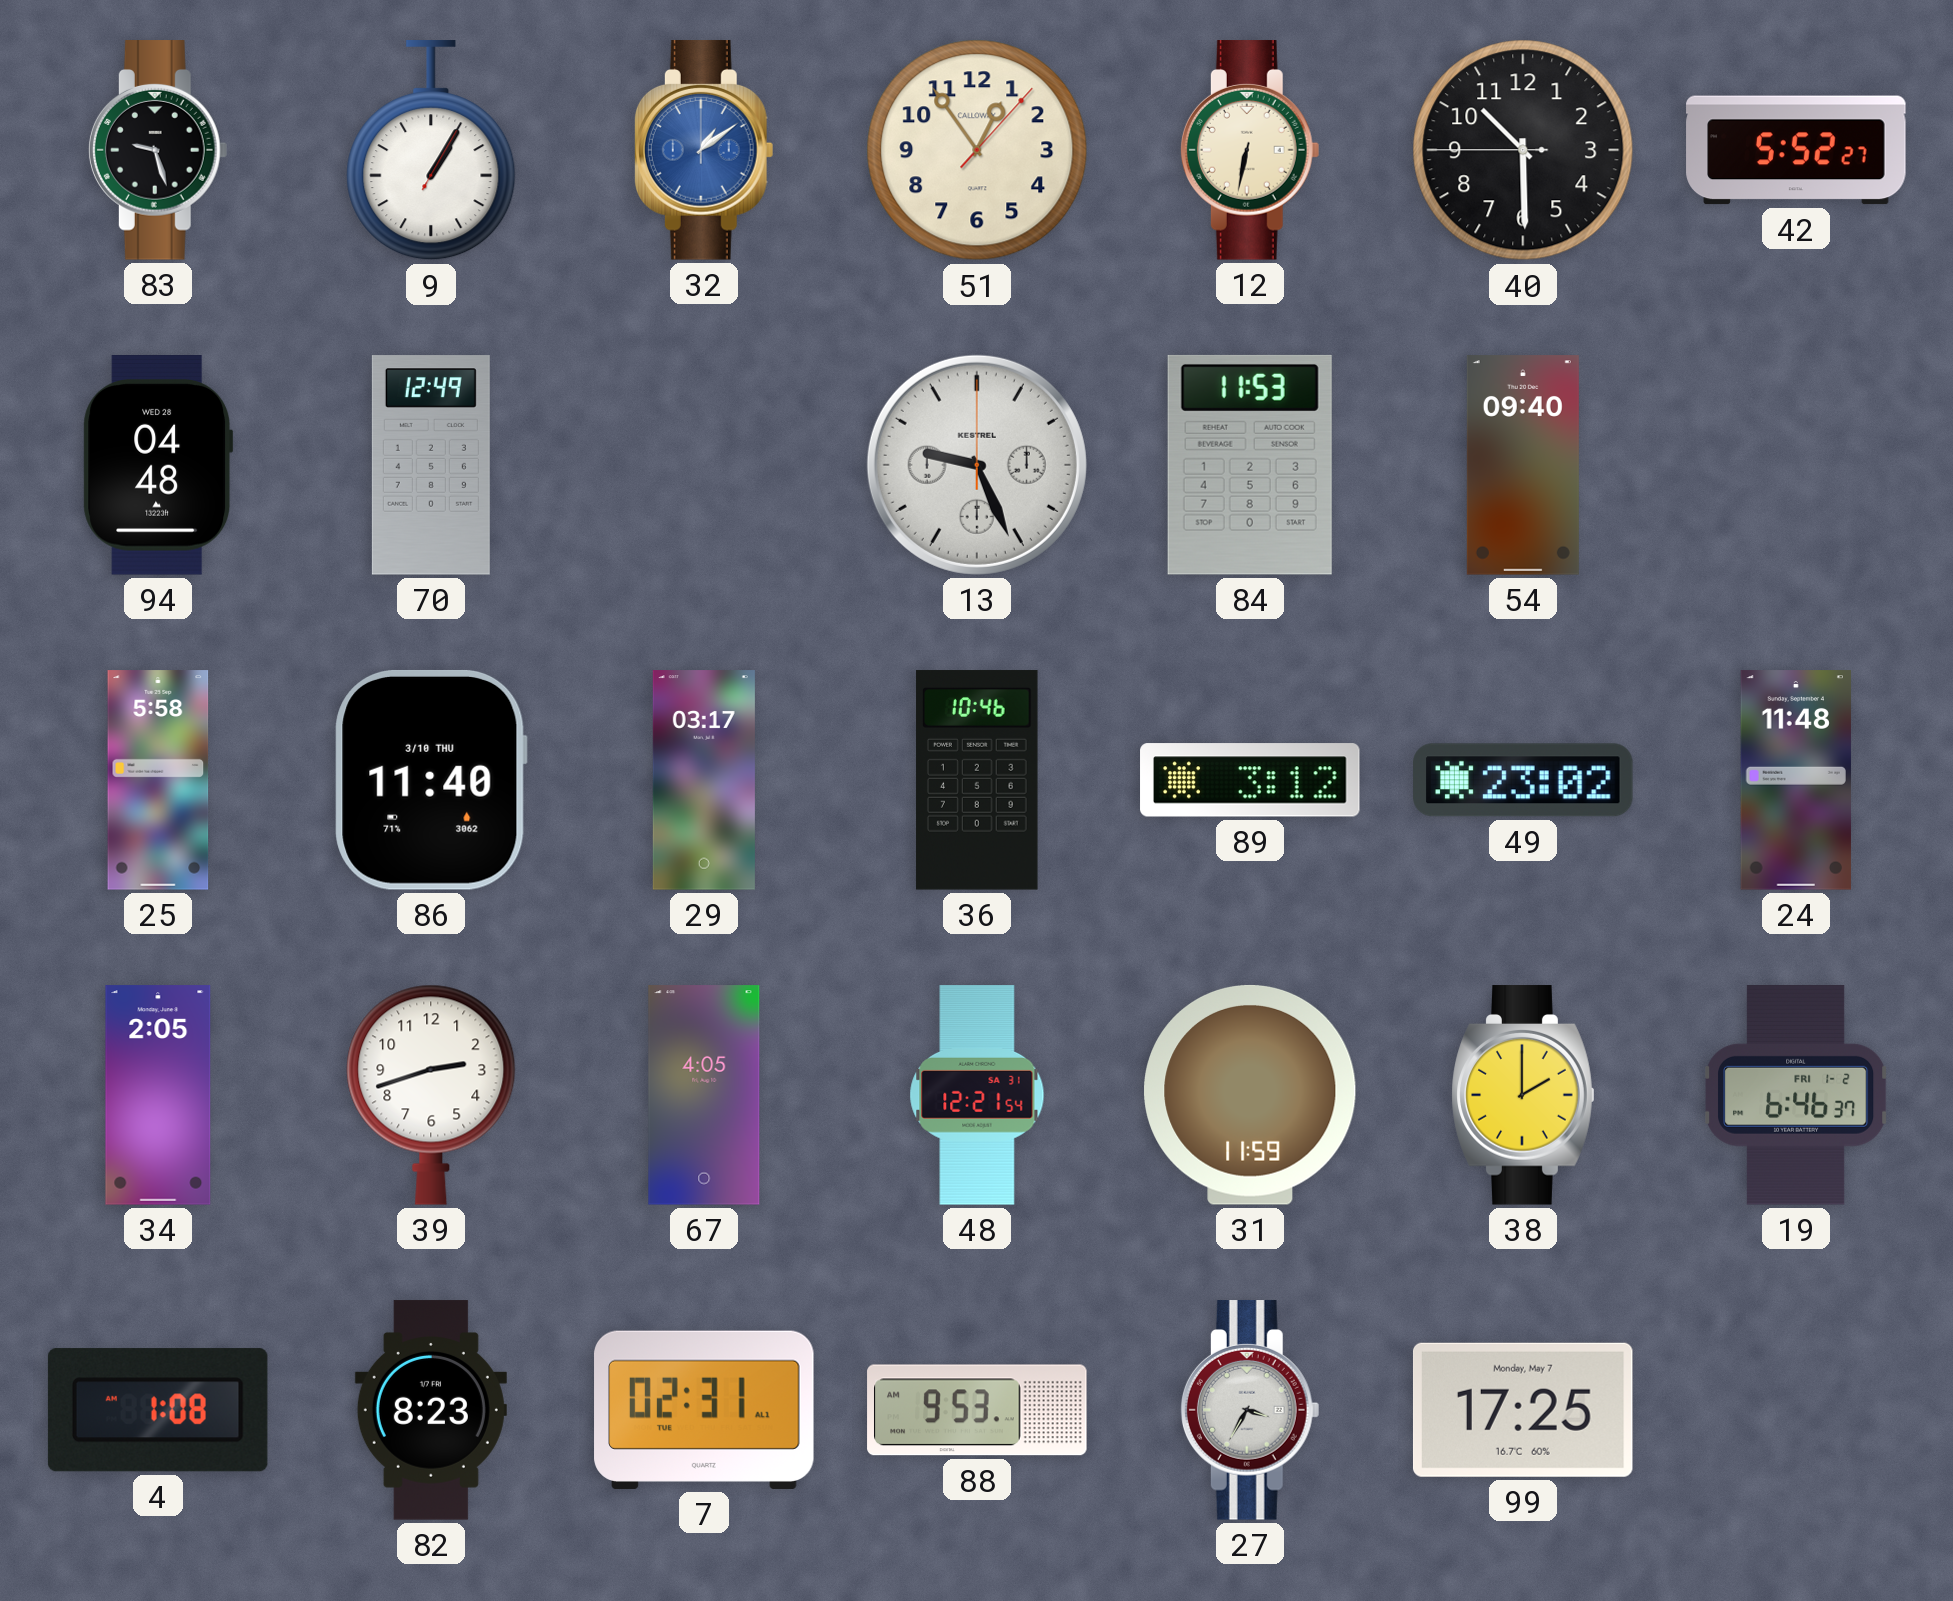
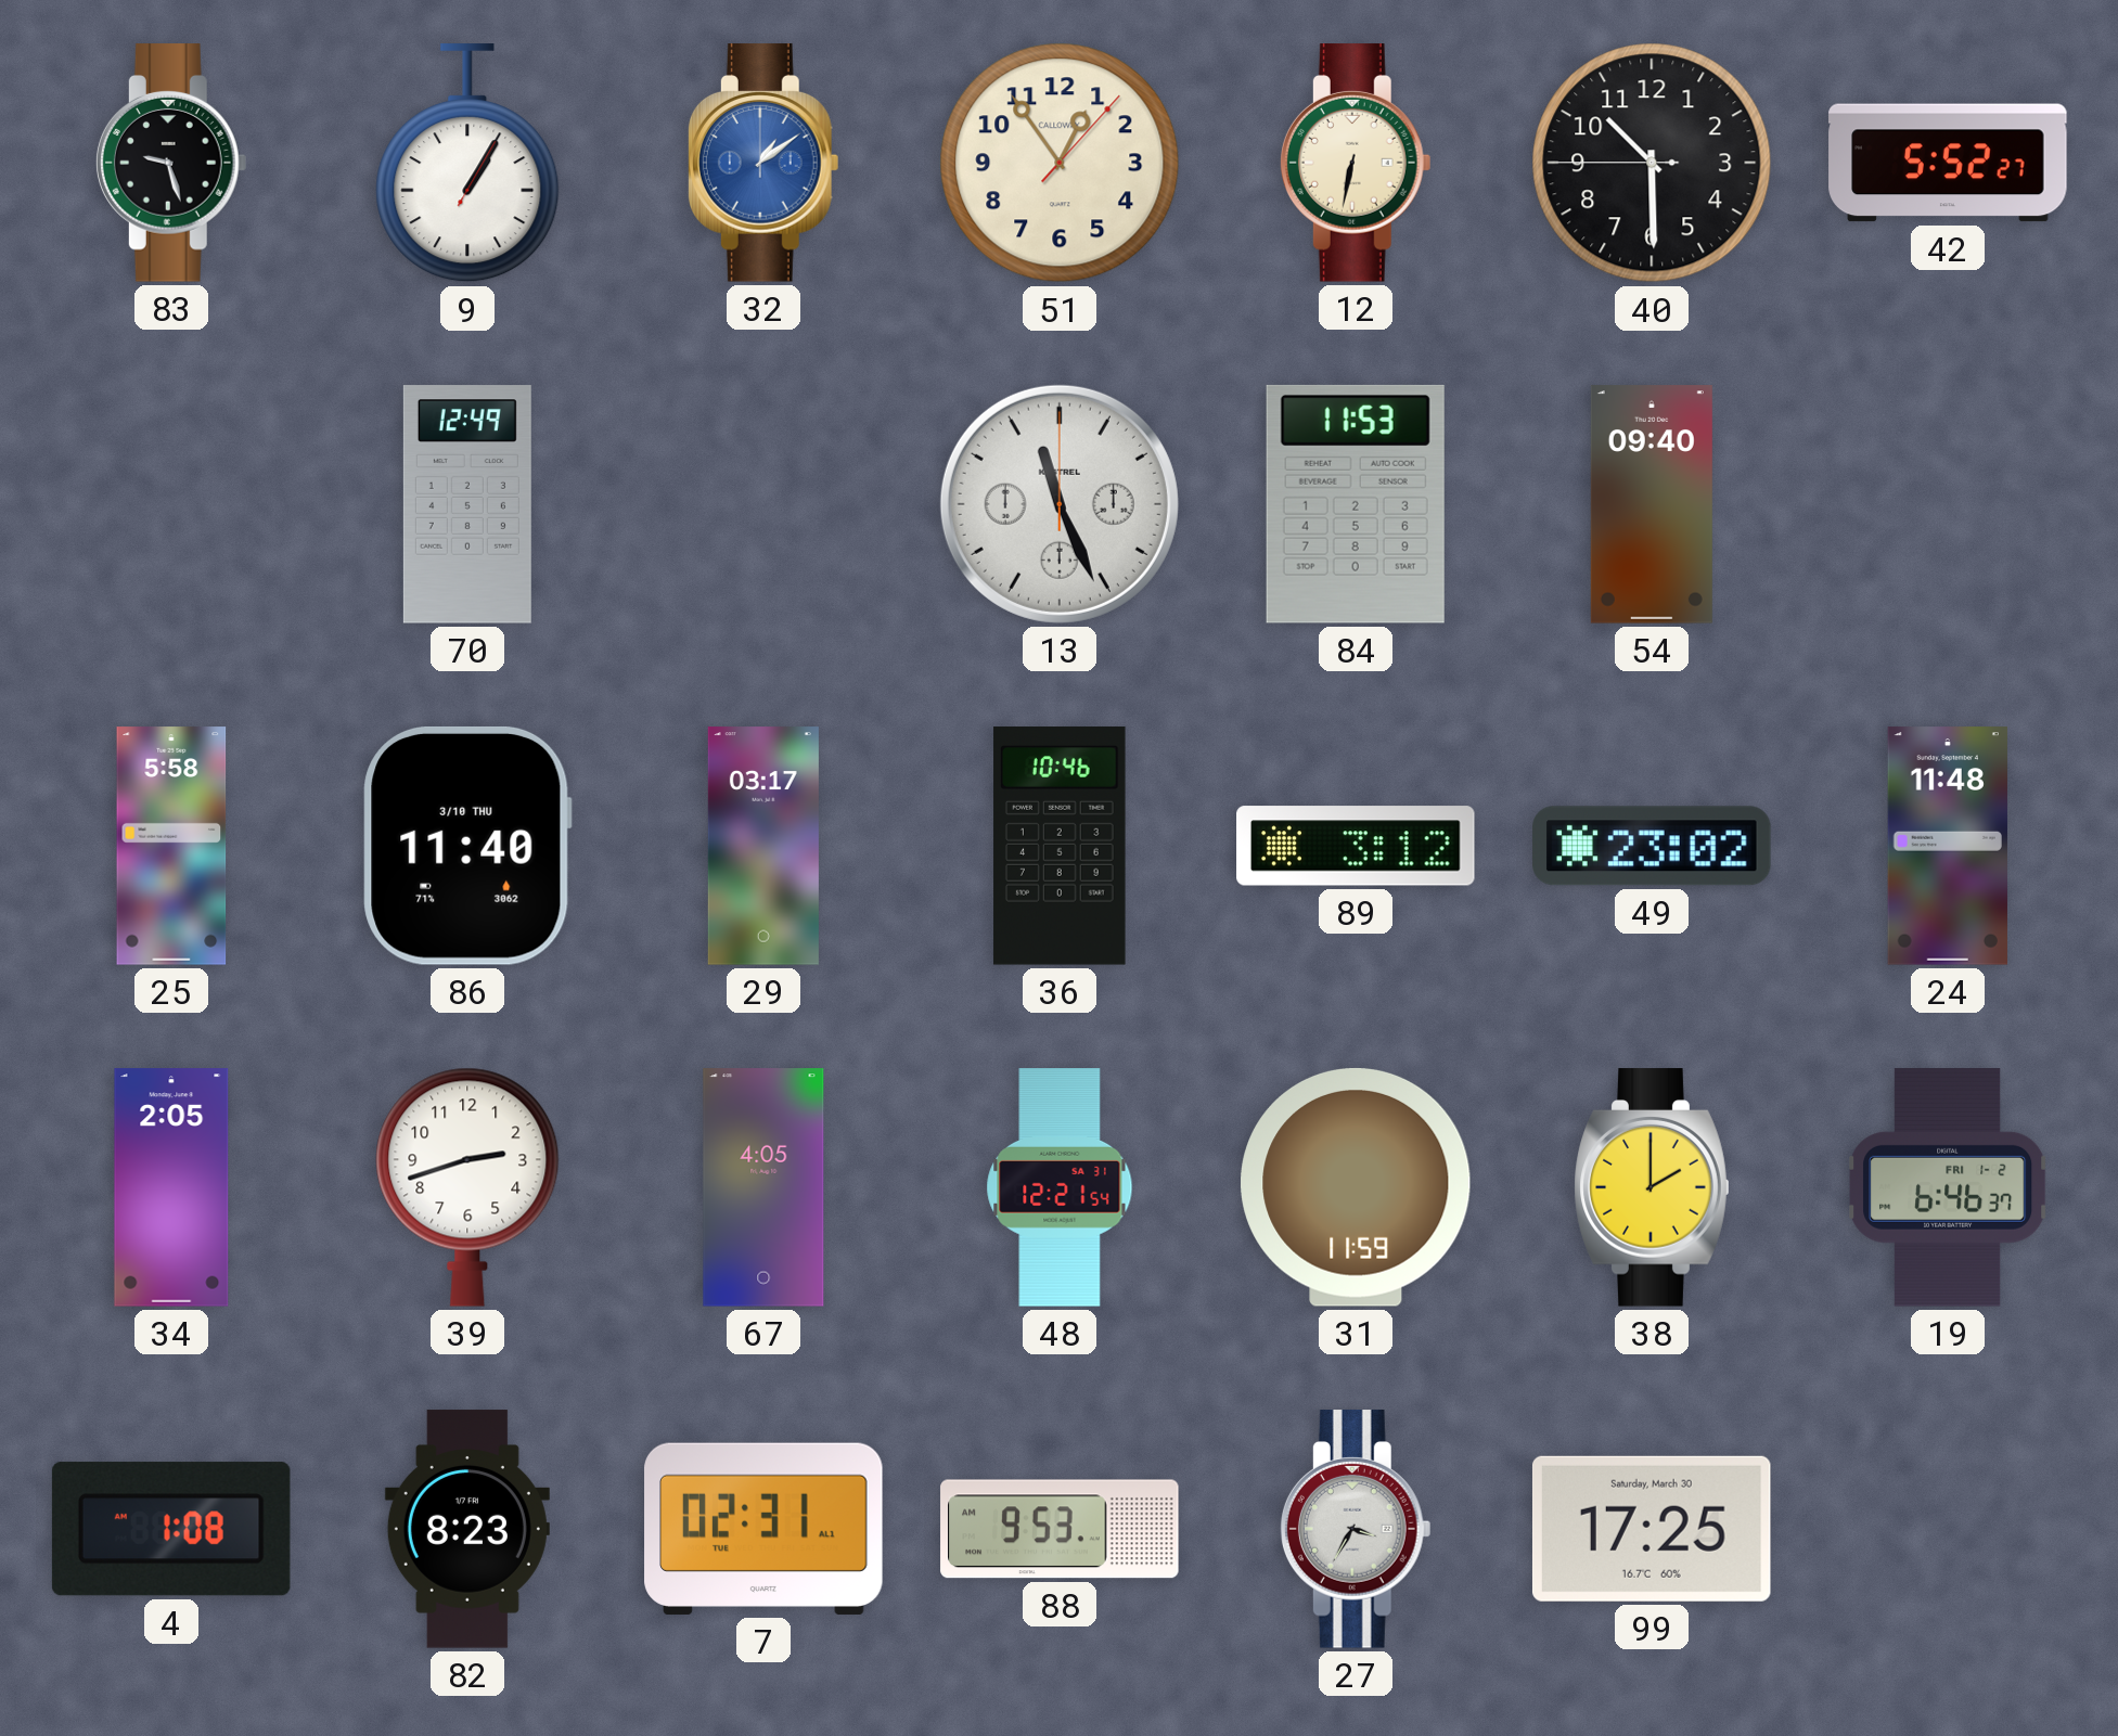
94: 04:48 -> none
13: 9:26 -> 11:26
99 date: Monday, May 7 -> Saturday, March 30
